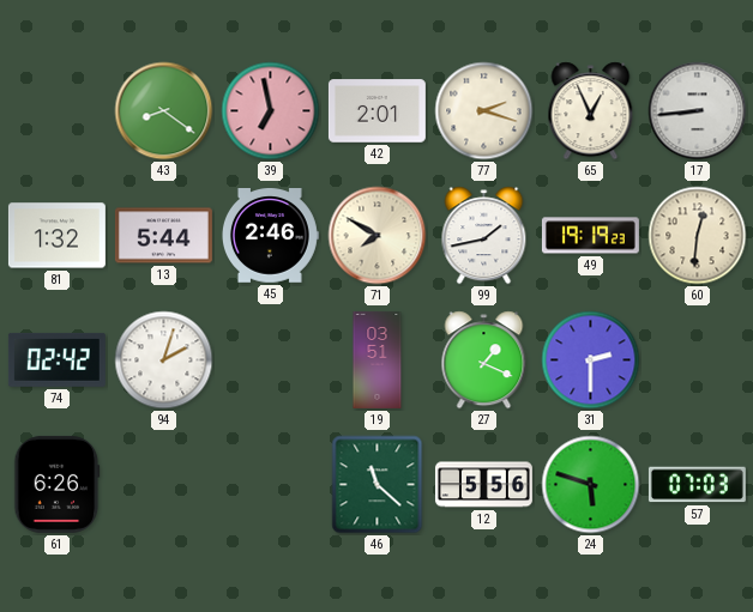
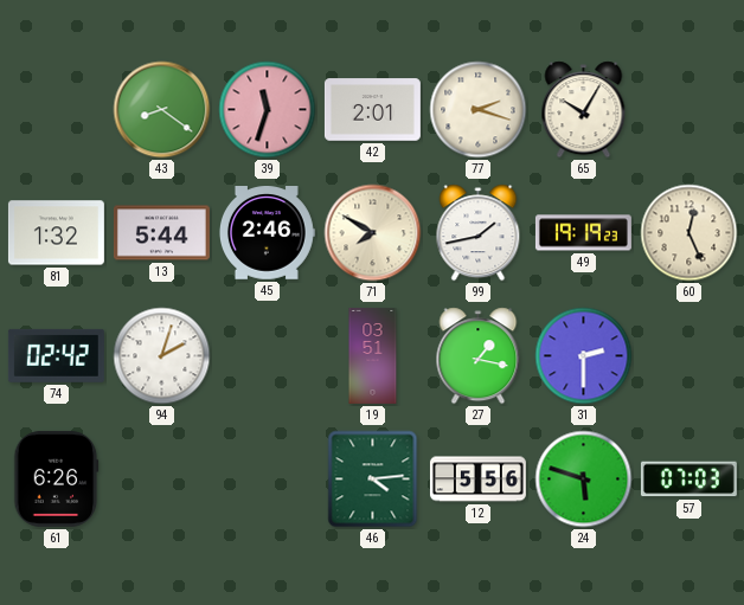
39: 6:58 -> 11:33
65: 12:56 -> 10:05
17: 8:44 -> none
60: 12:31 -> 12:26
27: 1:19 -> 1:17
46: 11:22 -> 4:14
